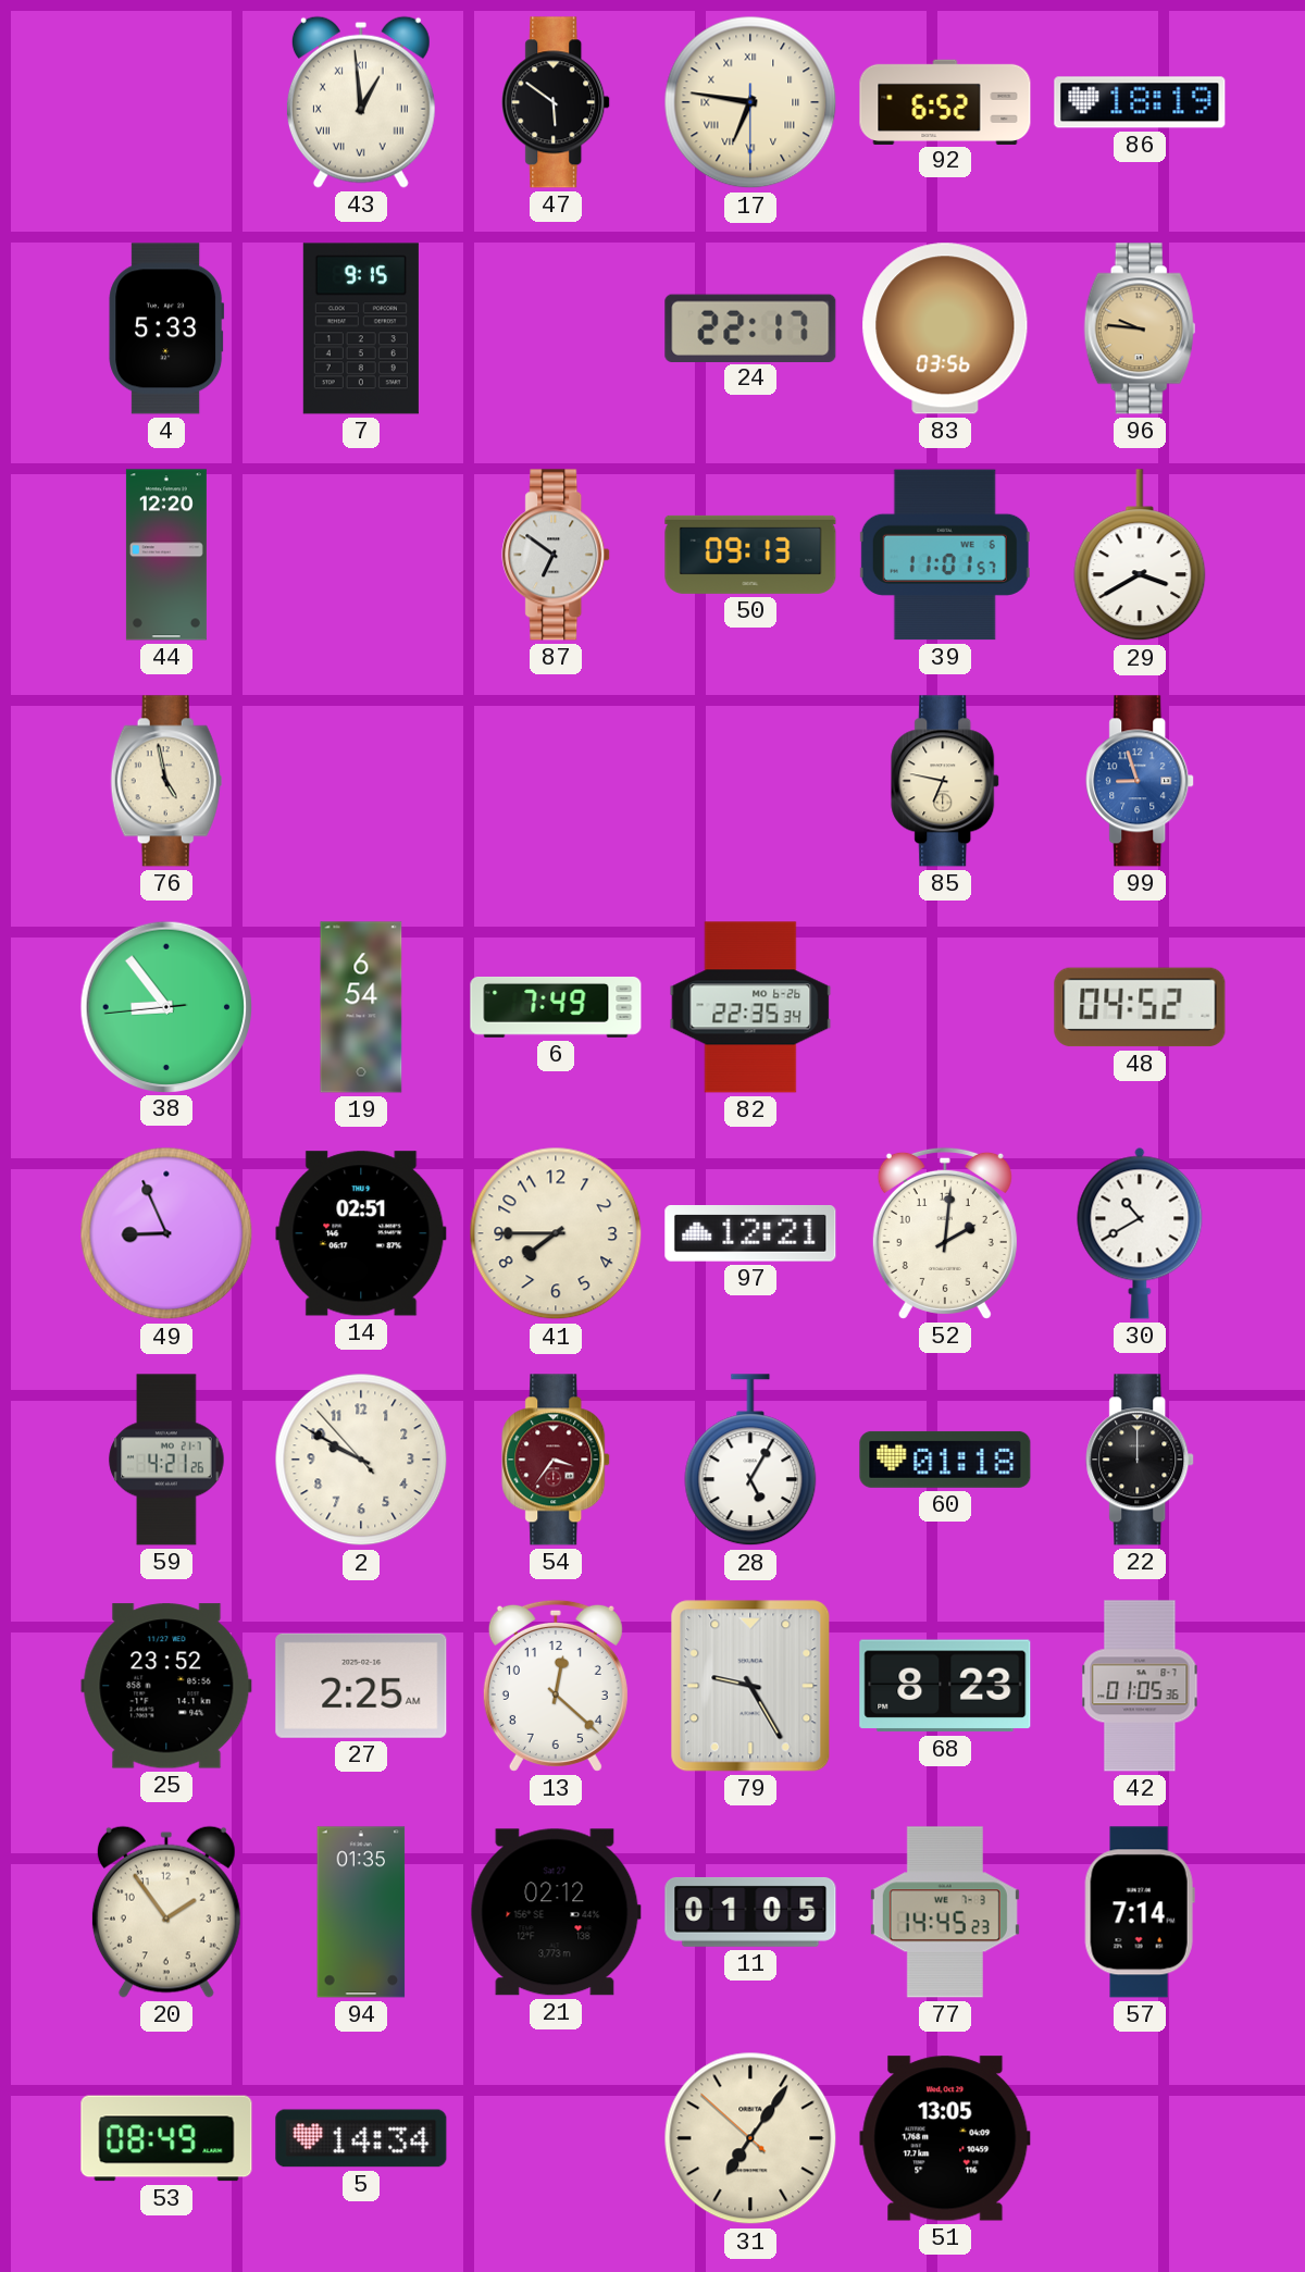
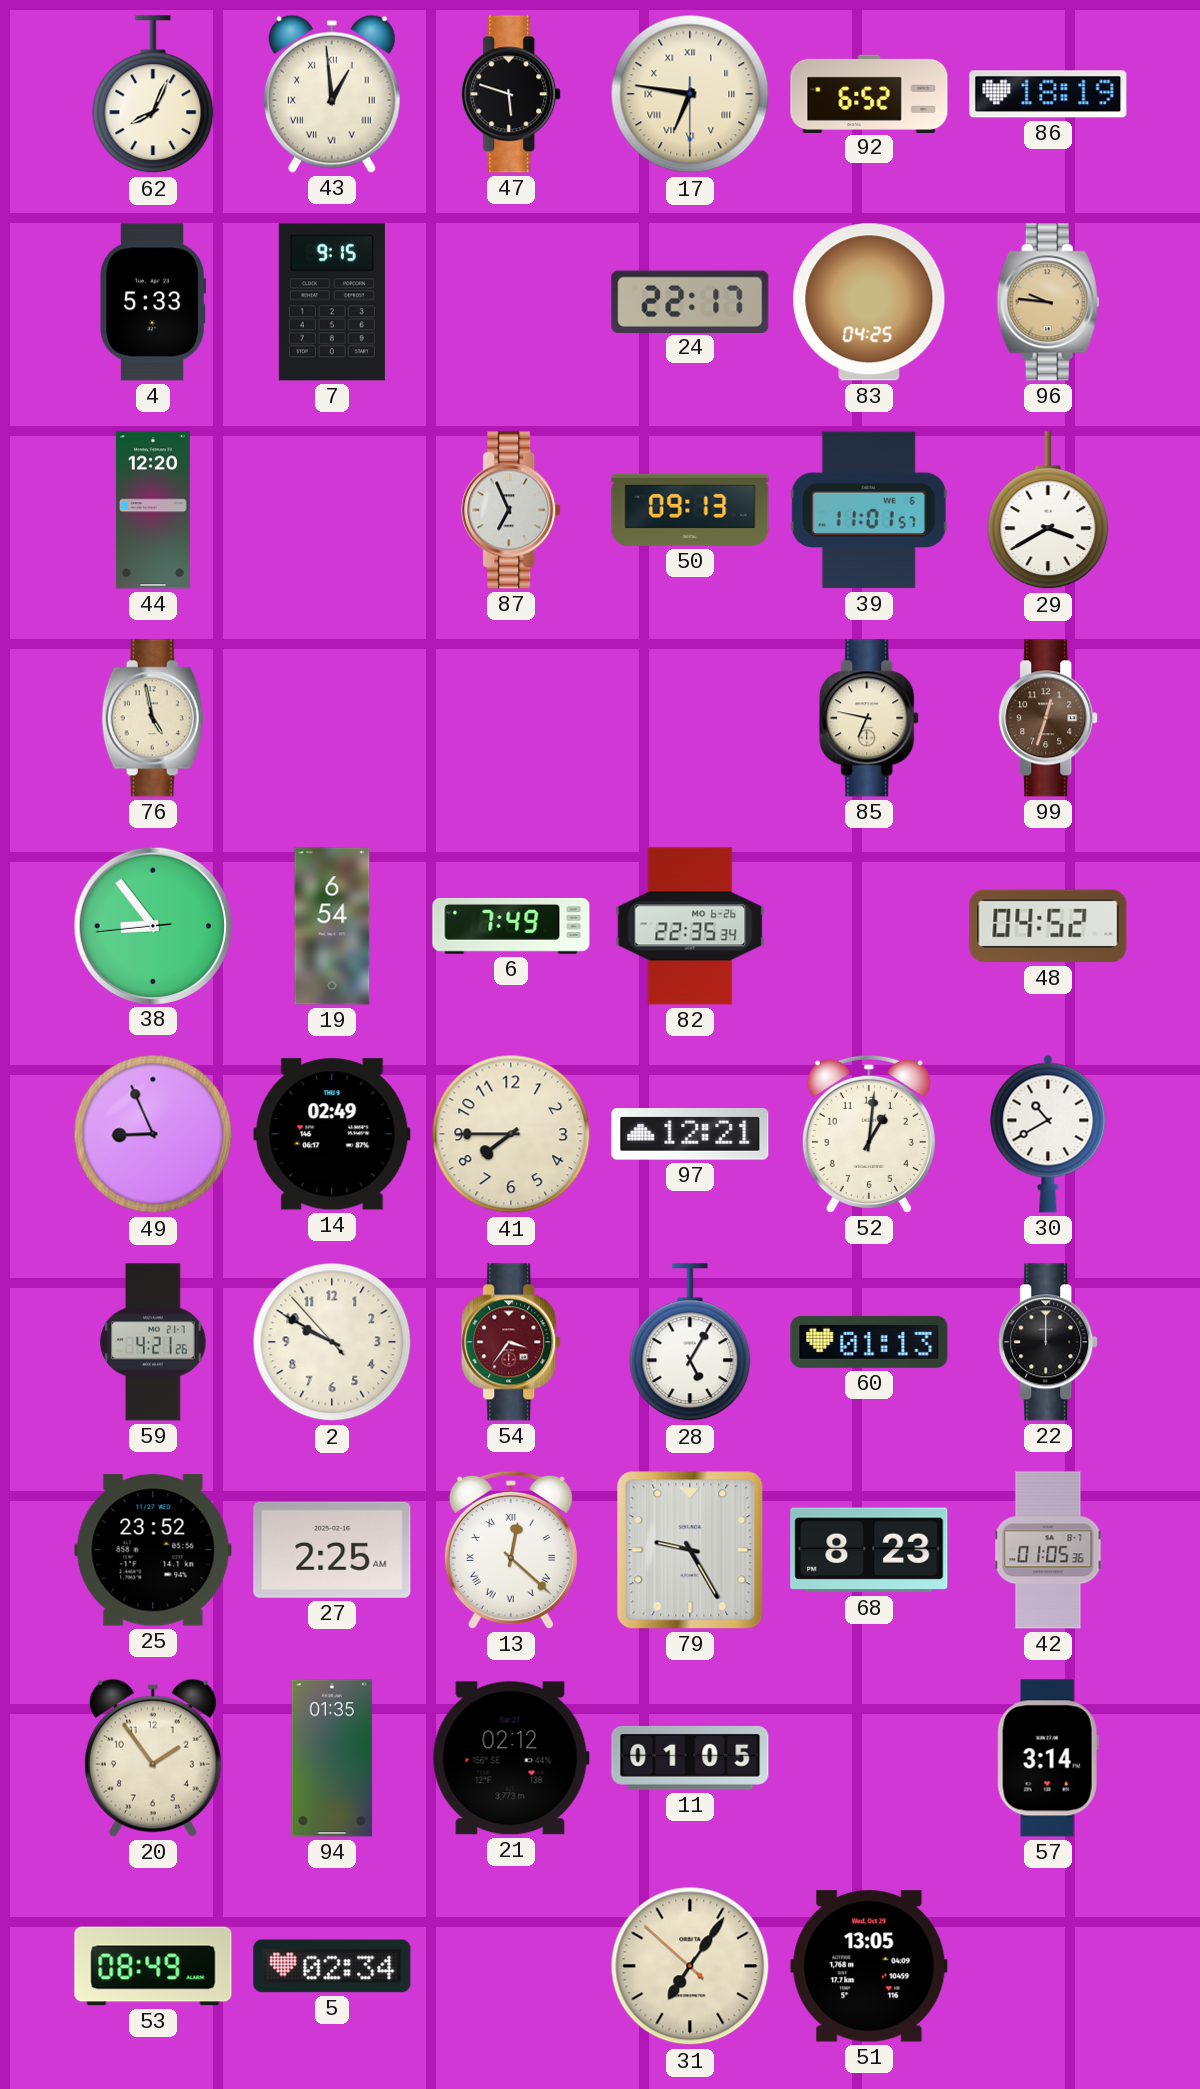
62: none -> 8:04
47: 5:51 -> 5:48
83: 03:56 -> 04:25
87: 6:51 -> 6:56
99: 8:57 -> 12:33
99 dial: blue -> brown
14: 02:51 -> 02:49
52: 2:01 -> 1:01
60: 01:18 -> 01:13
13 numerals: Arabic -> Roman
77: 14:45 -> none
57: 7:14 -> 3:14
5: 14:34 -> 02:34
